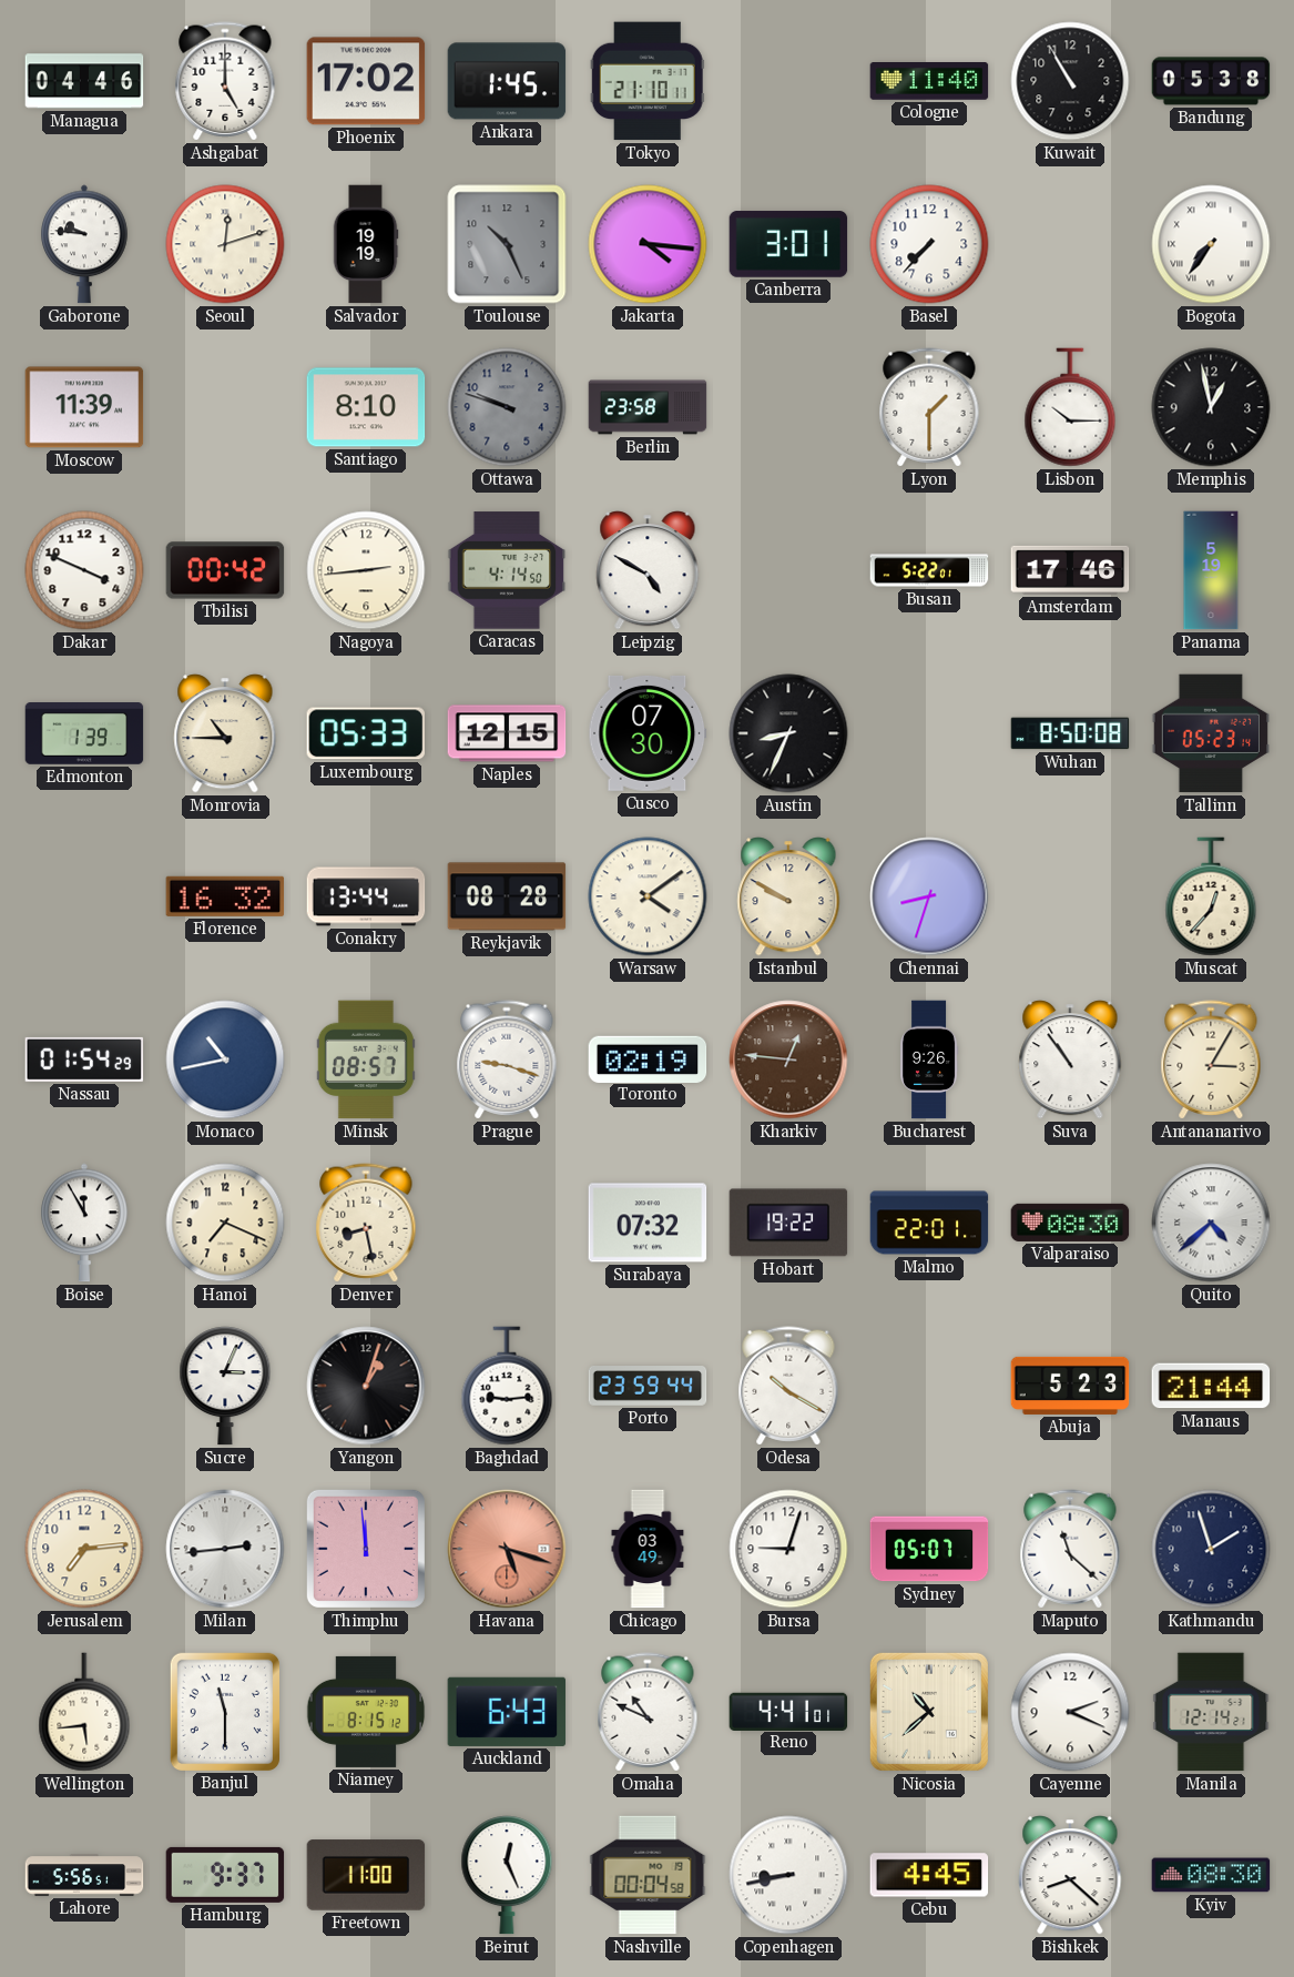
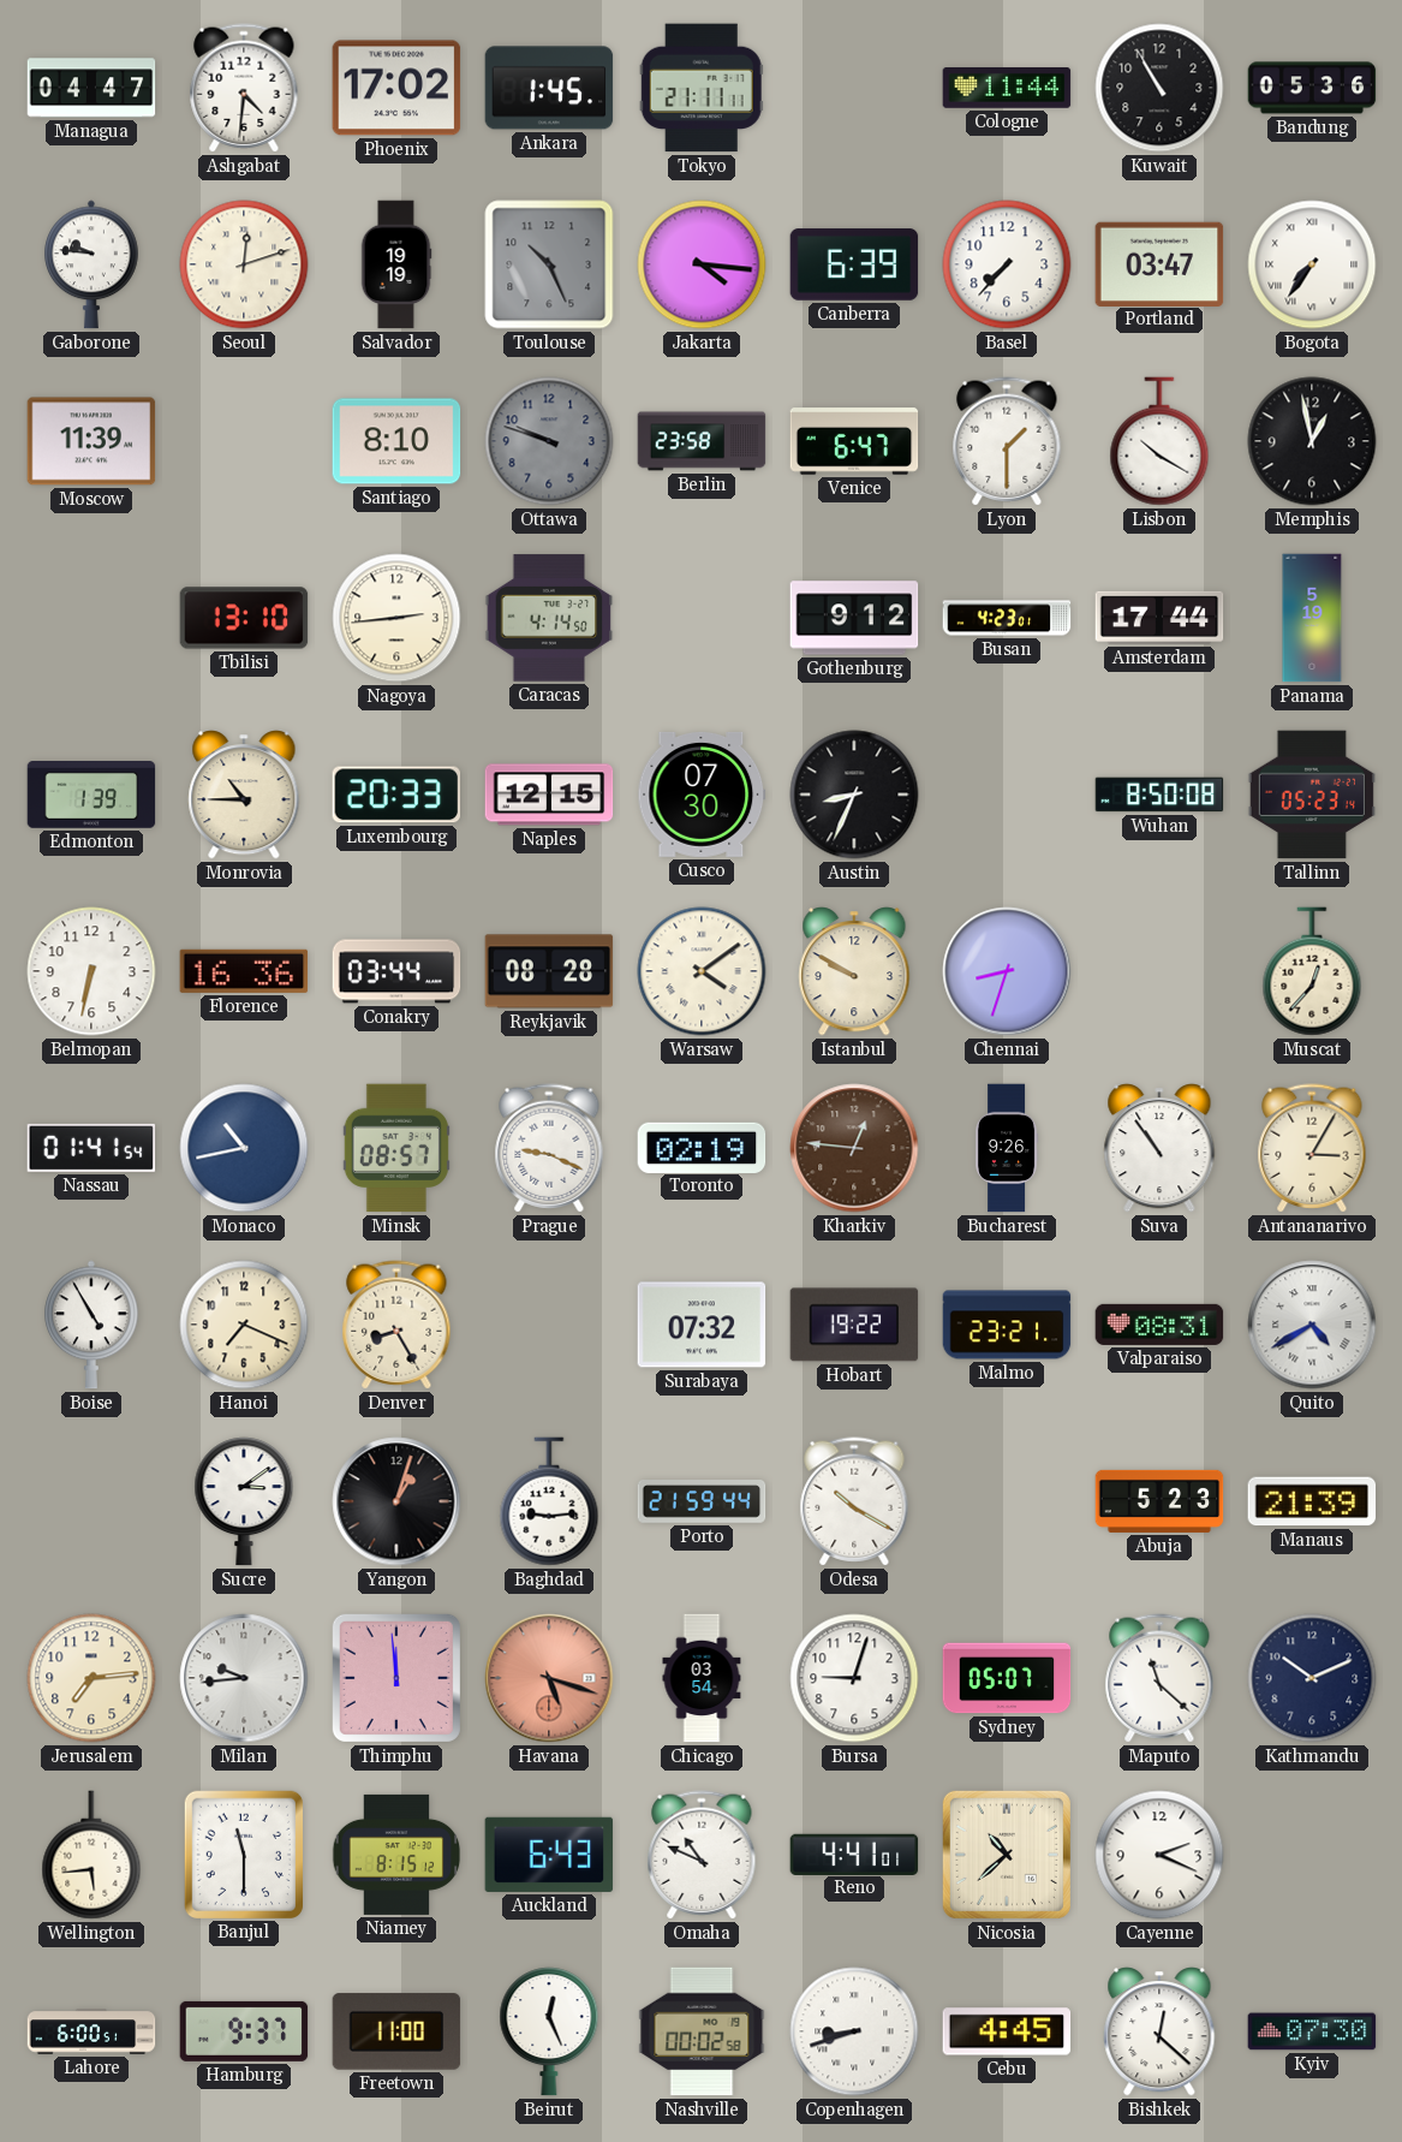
Managua: 04:46 -> 04:47
Ashgabat: 5:00 -> 4:31
Tokyo: 21:10 -> 21:11
Cologne: 11:40 -> 11:44
Bandung: 05:38 -> 05:36
Canberra: 3:01 -> 6:39
Portland: none -> 03:47
Venice: none -> 6:47
Lisbon: 10:15 -> 10:20
Dakar: 3:49 -> none
Tbilisi: 00:42 -> 13:10
Leipzig: 4:50 -> none
Gothenburg: none -> 9:12
Busan: 5:22 -> 4:23
Amsterdam: 17:46 -> 17:44
Luxembourg: 05:33 -> 20:33
Belmopan: none -> 6:32
Florence: 16:32 -> 16:36
Conakry: 13:44 -> 03:44
Nassau: 01:54 -> 01:41
Prague: 9:18 -> 9:19
Boise: 11:55 -> 4:55
Denver: 8:28 -> 8:25
Malmo: 22:01 -> 23:21
Valparaiso: 08:30 -> 08:31
Quito: 4:38 -> 4:40
Sucre: 3:04 -> 3:09
Porto: 23:59 -> 21:59
Manaus: 21:44 -> 21:39
Milan: 2:44 -> 9:44
Chicago: 03:49 -> 03:54
Kathmandu: 1:57 -> 10:11
Manila: 12:14 -> none
Lahore: 5:56 -> 6:00
Nashville: 00:04 -> 00:02
Copenhagen: 8:43 -> 8:42
Bishkek: 8:22 -> 12:22
Kyiv: 08:30 -> 07:30
